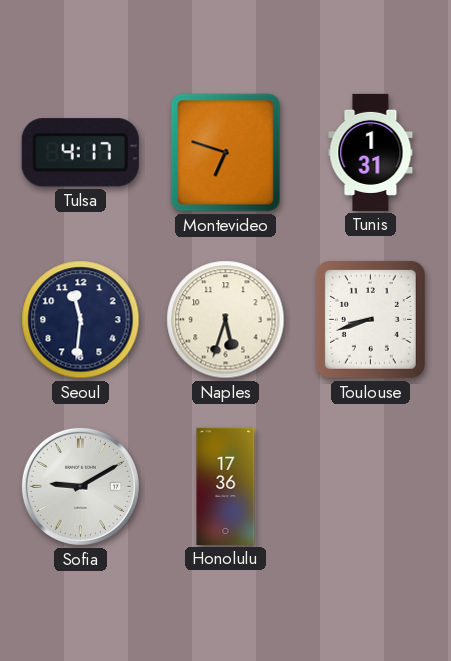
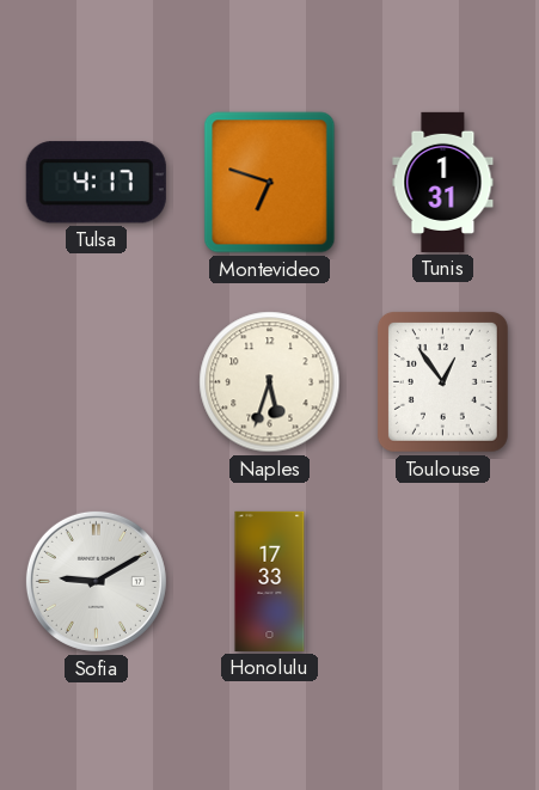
Seoul: 11:31 -> none
Toulouse: 8:42 -> 12:54
Honolulu: 17:36 -> 17:33
